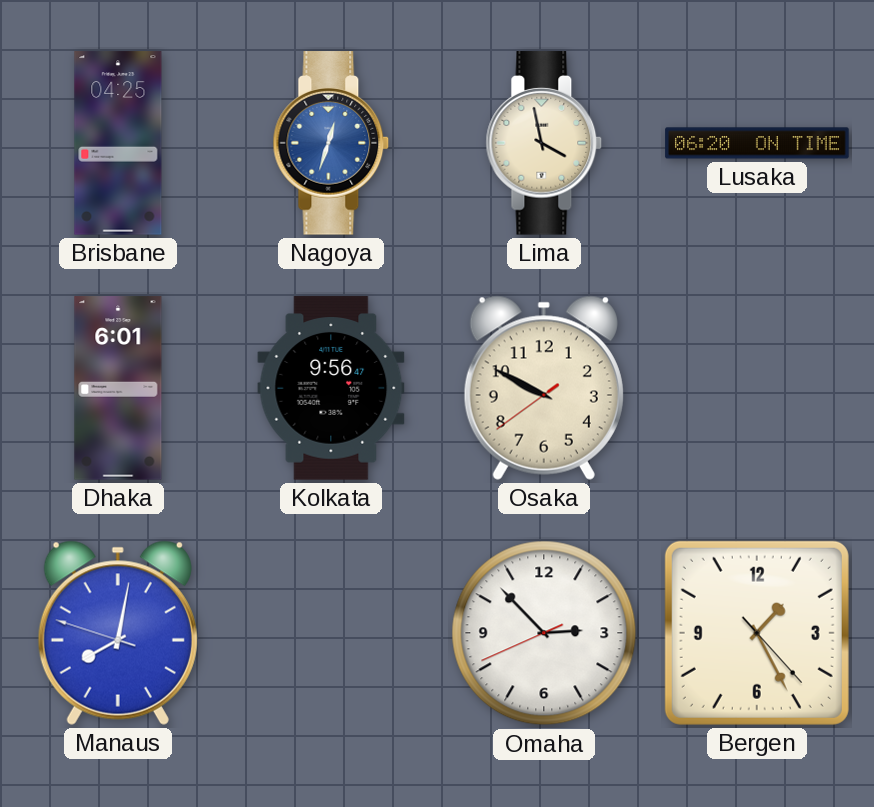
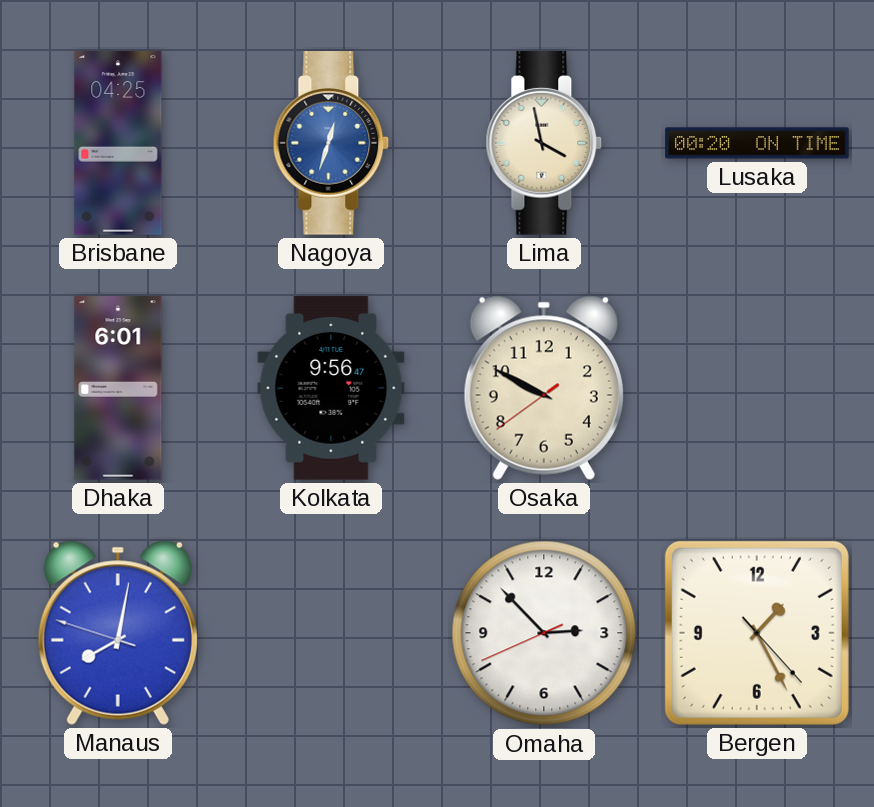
Lusaka: 06:20 -> 00:20
